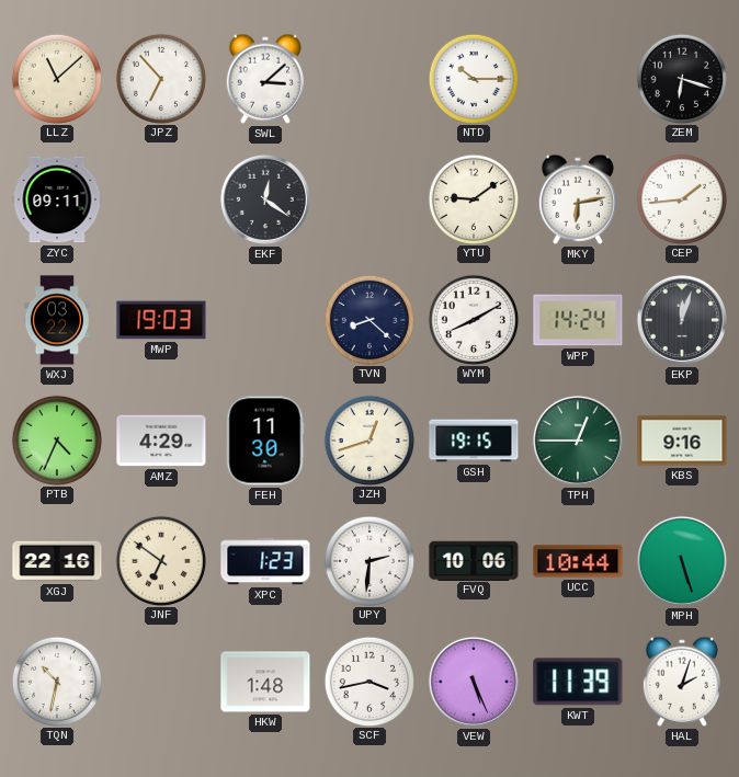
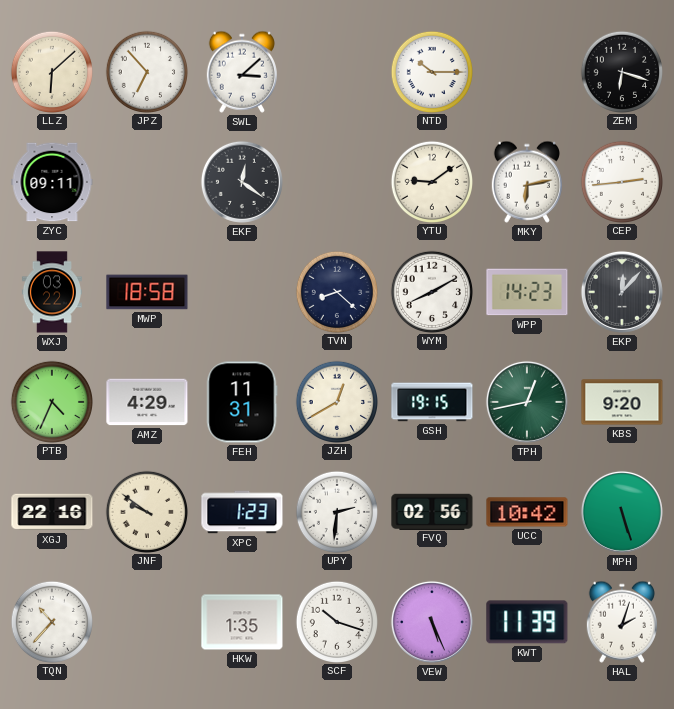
LLZ: 11:08 -> 6:08
CEP: 1:44 -> 2:44
MWP: 19:03 -> 18:58
WPP: 14:24 -> 14:23
EKP: 12:03 -> 12:07
FEH: 11:30 -> 11:31
JZH: 12:42 -> 12:40
TPH: 12:45 -> 12:43
KBS: 9:16 -> 9:20
JNF: 6:51 -> 9:51
FVQ: 10:06 -> 02:56
UCC: 10:44 -> 10:42
TQN: 10:32 -> 10:37
HKW: 1:48 -> 1:35
SCF: 3:43 -> 10:18
